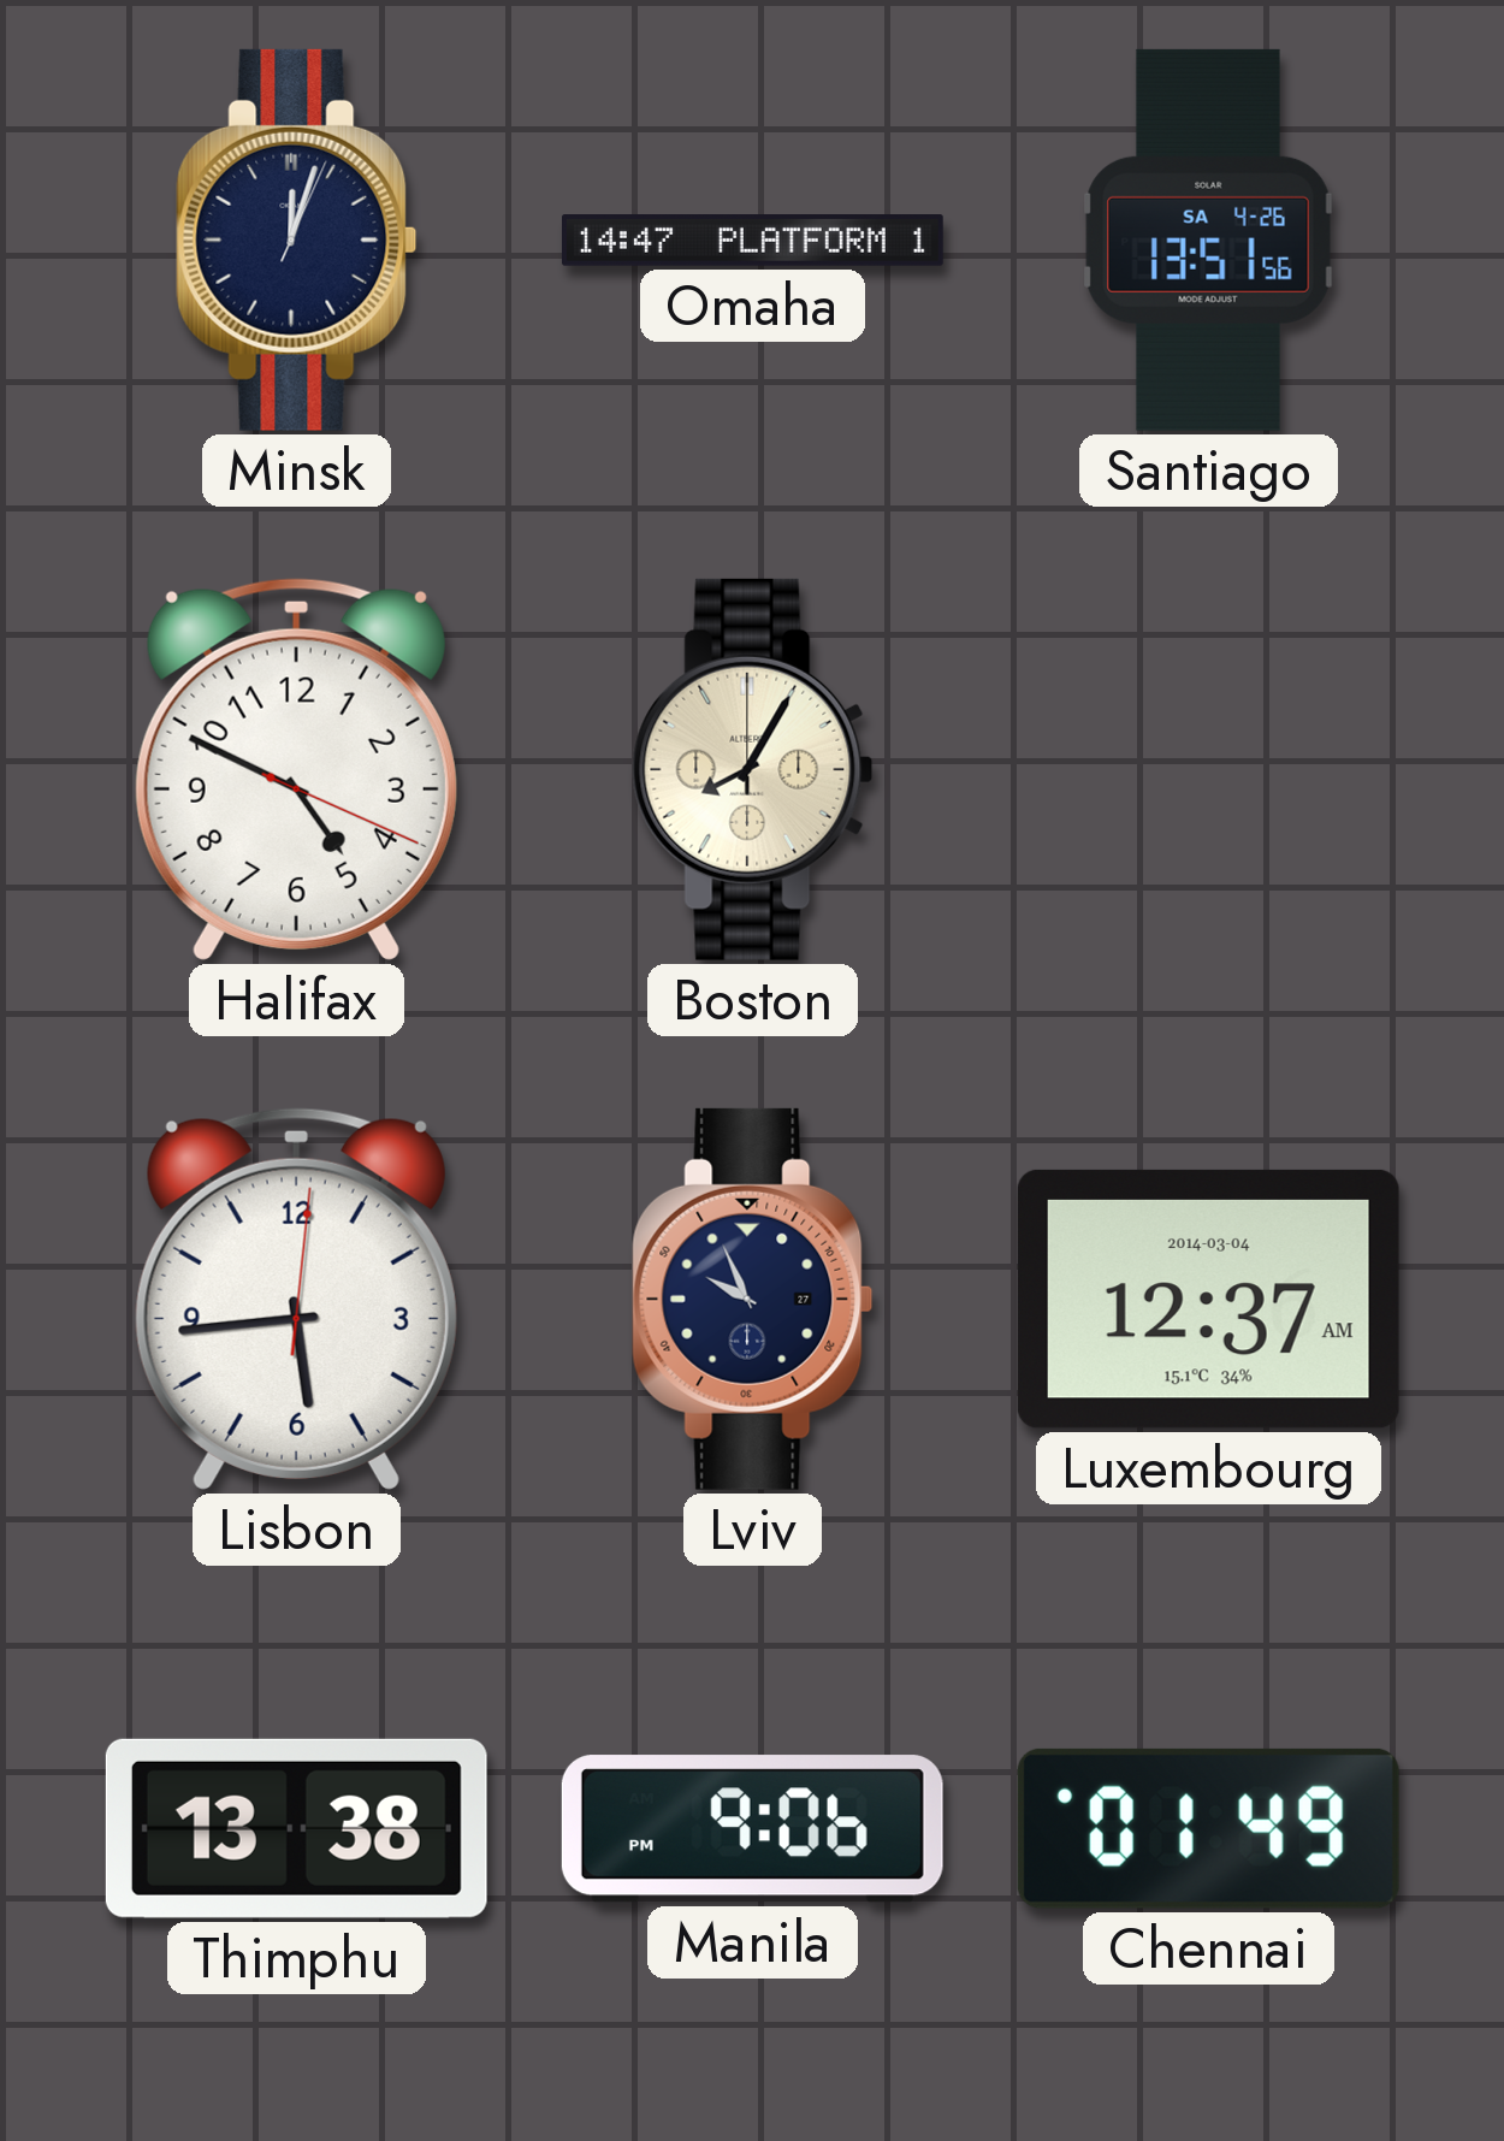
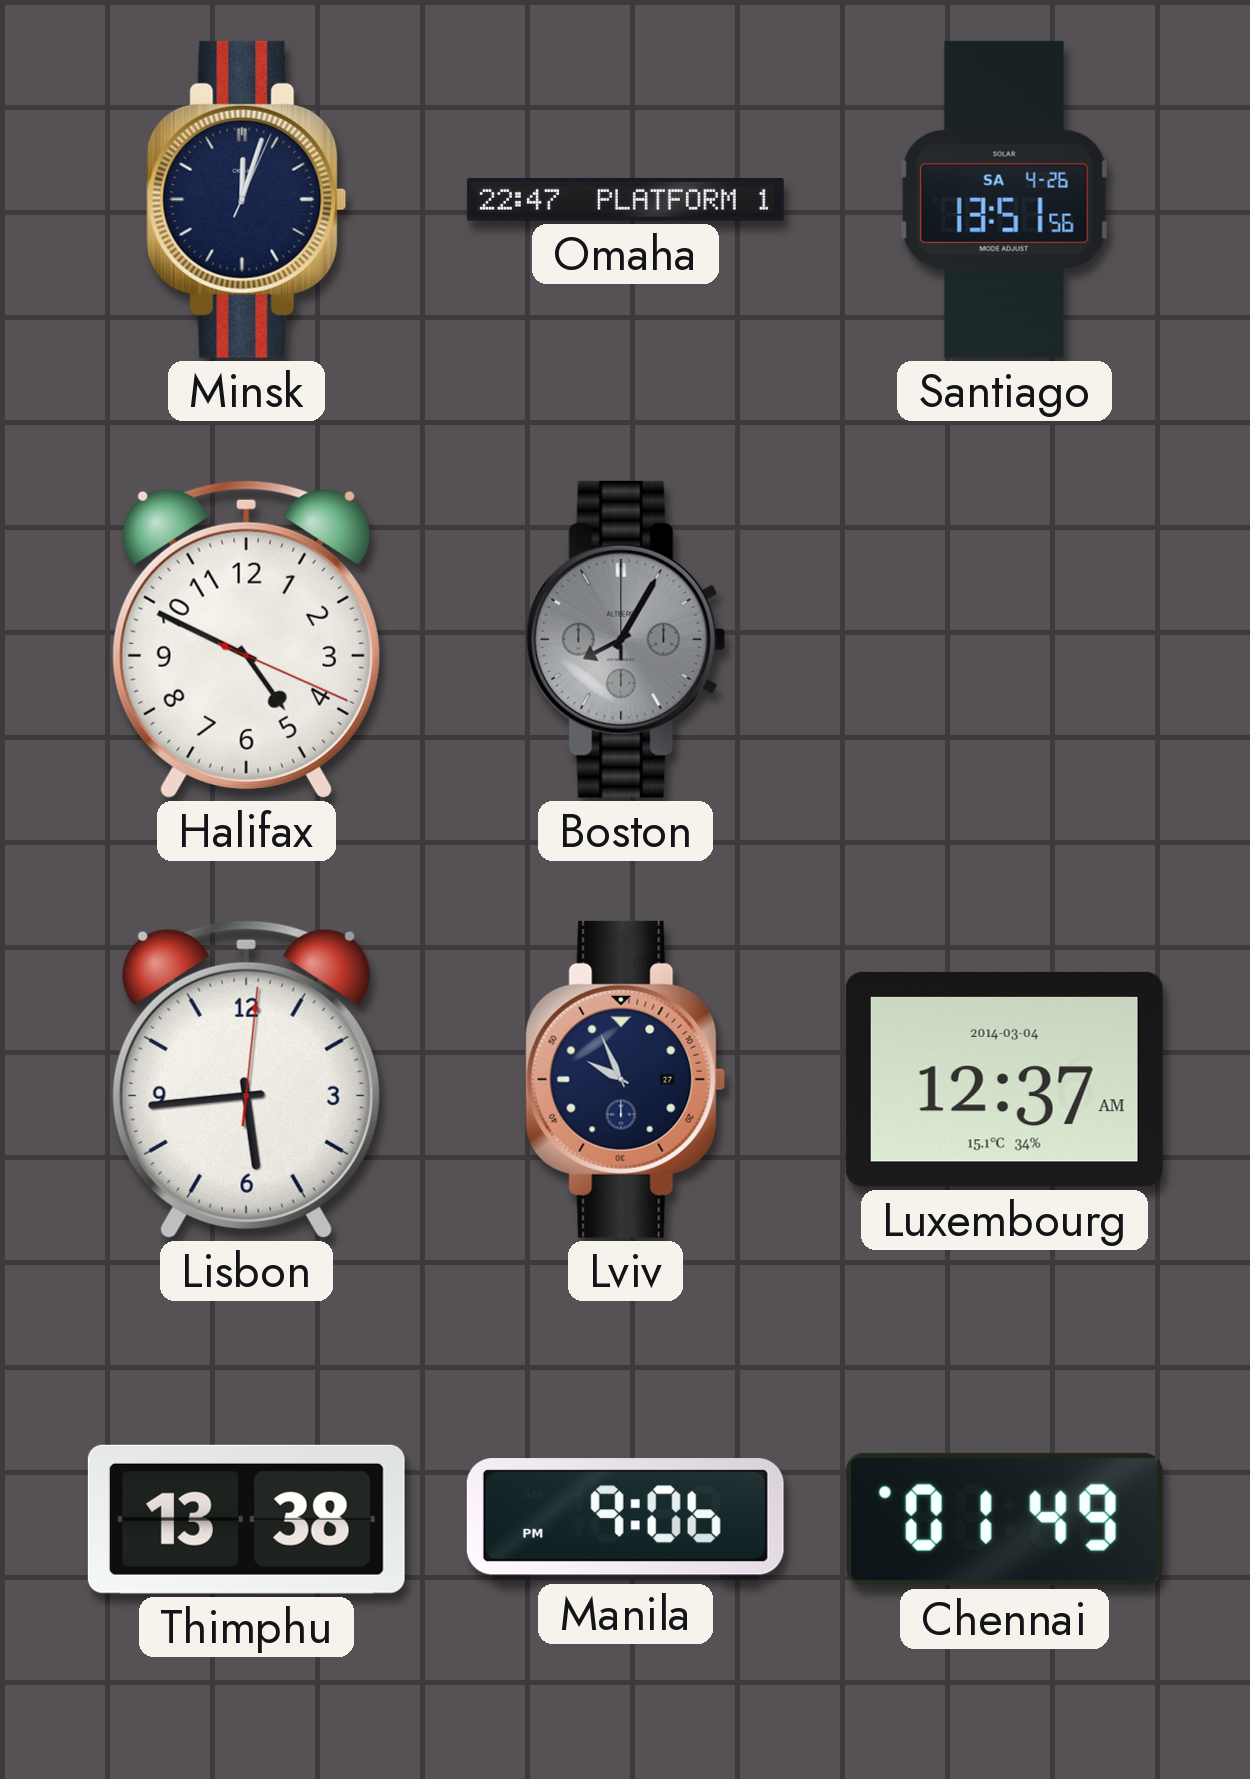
Omaha: 14:47 -> 22:47
Boston dial: cream -> grey
